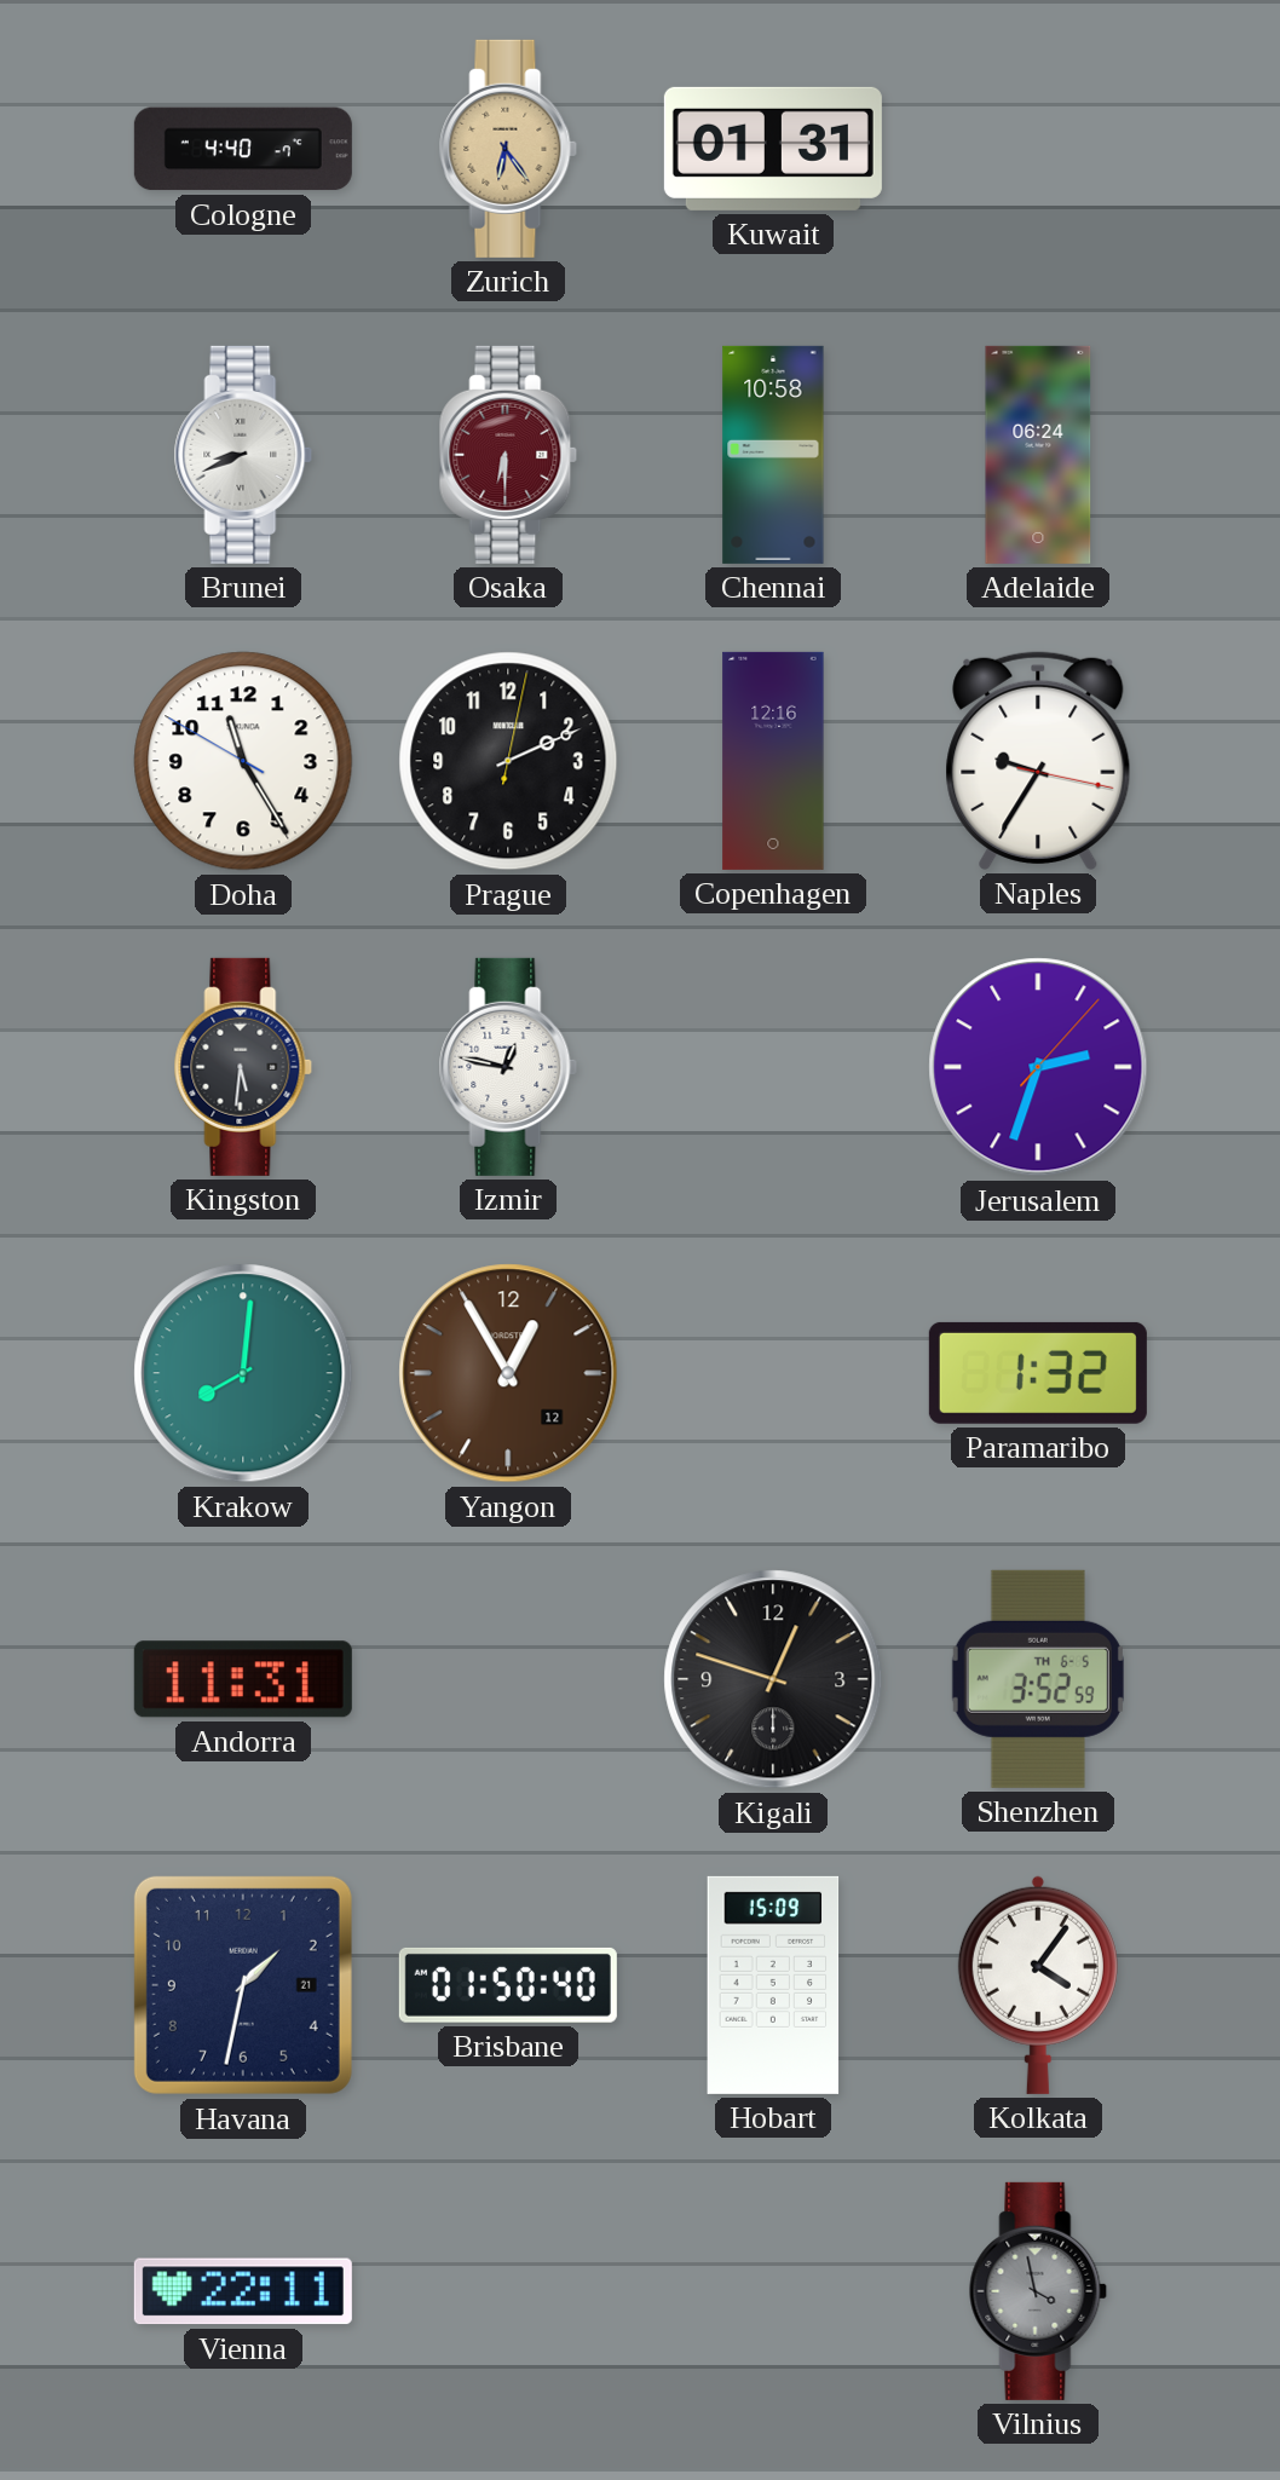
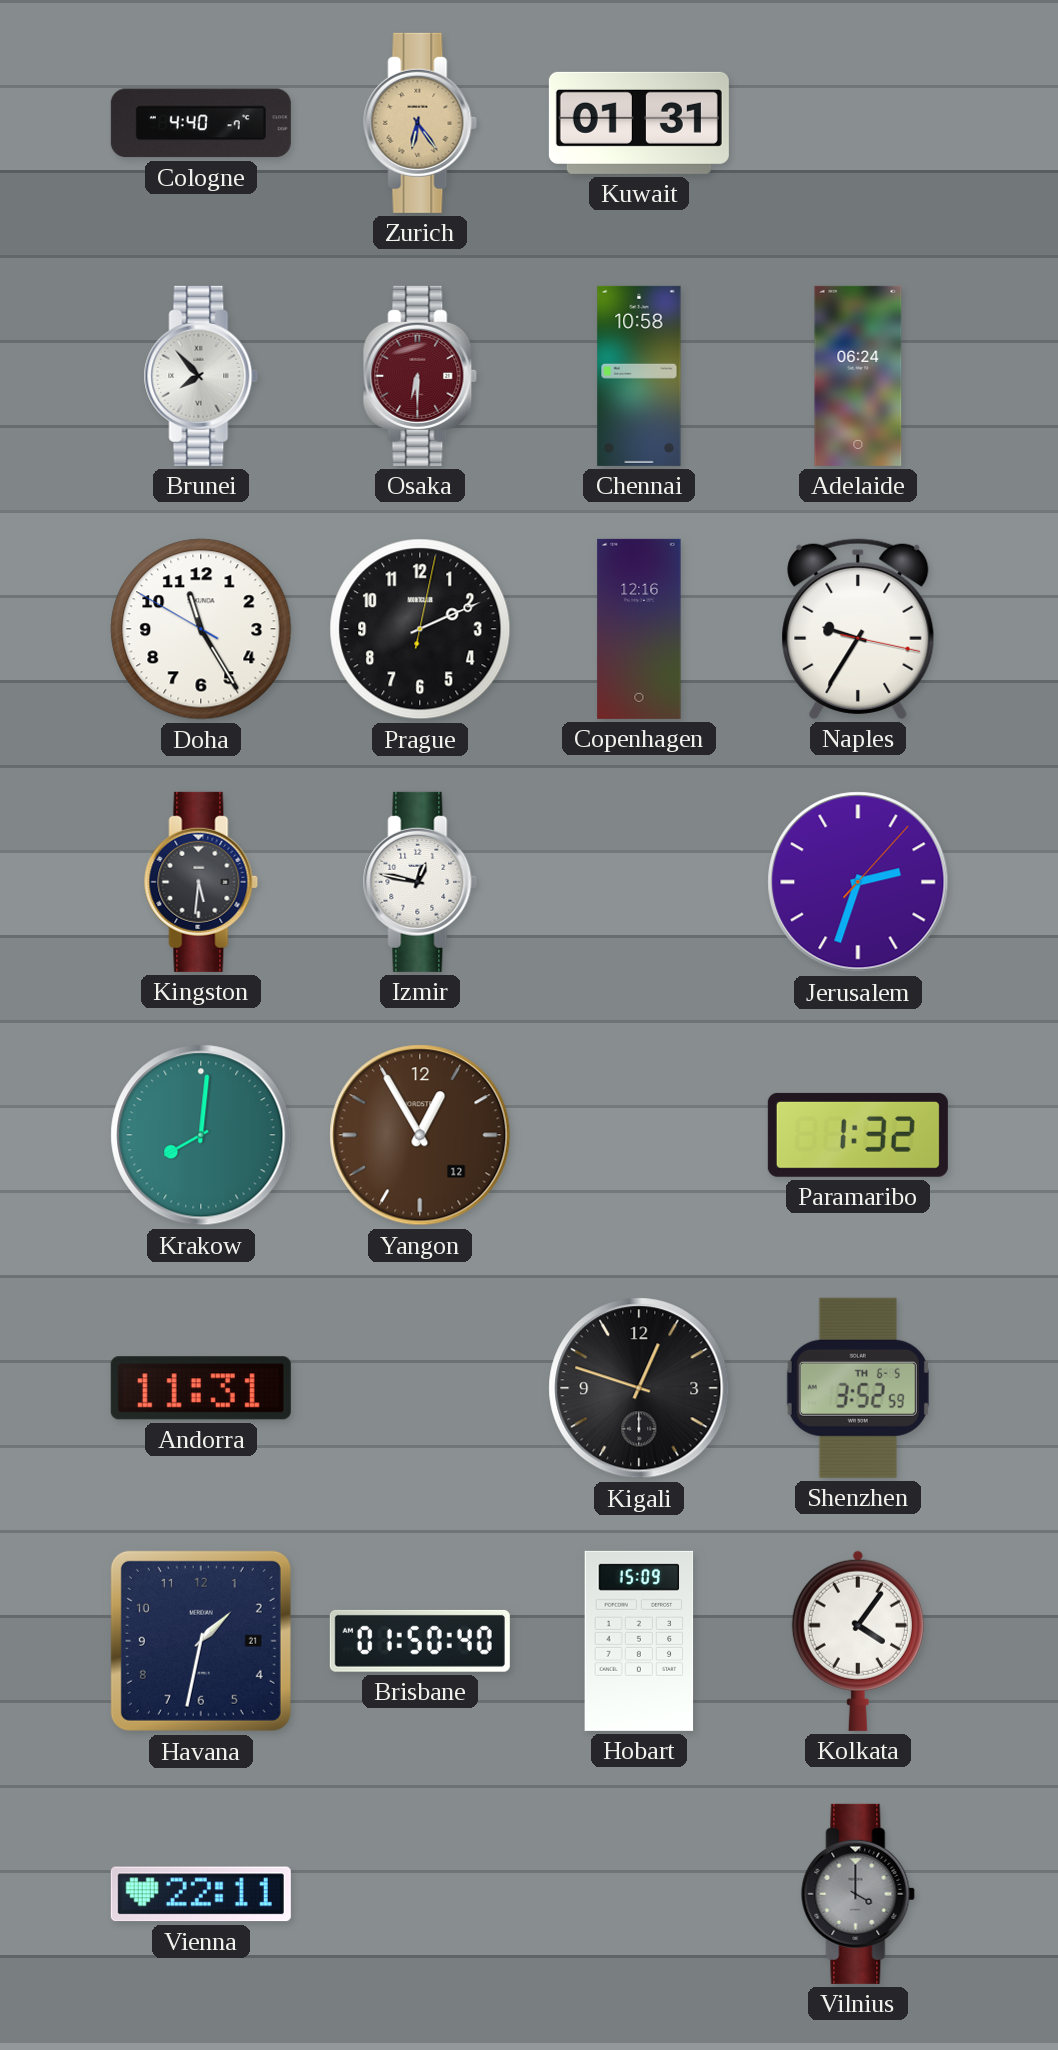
Brunei: 8:41 -> 7:53
Vilnius: 3:58 -> 4:00
